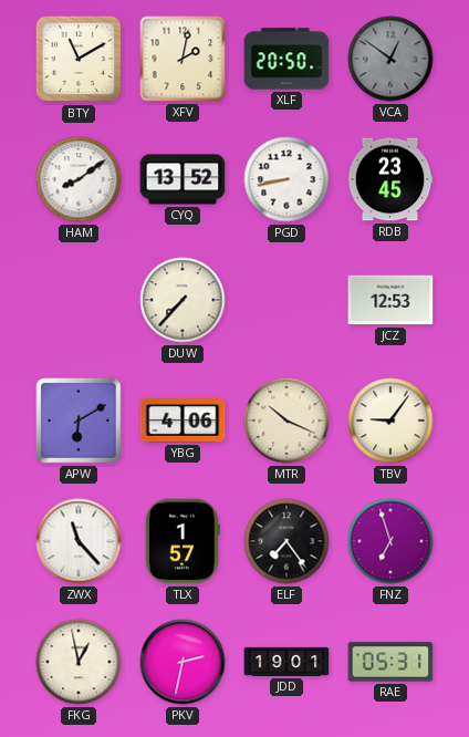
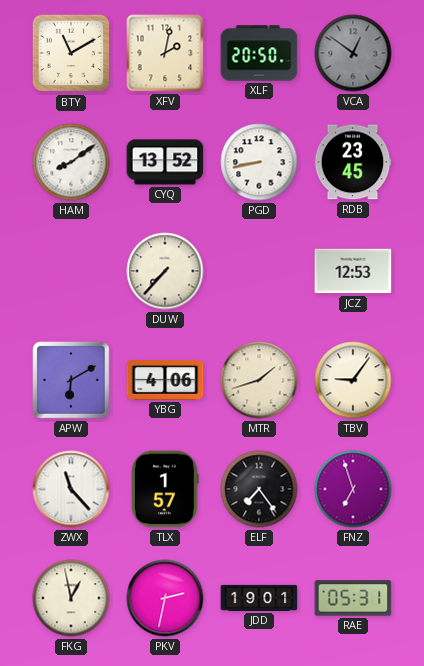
MTR: 10:19 -> 1:42
